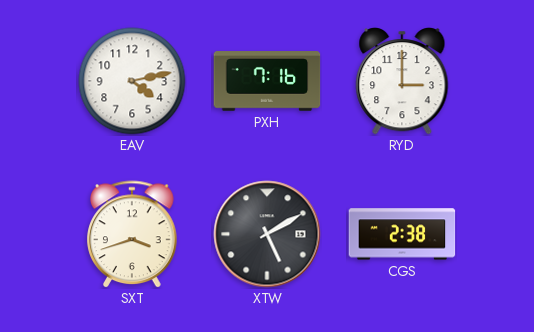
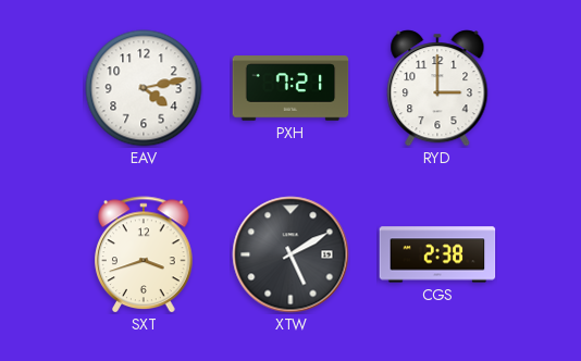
PXH: 7:16 -> 7:21
